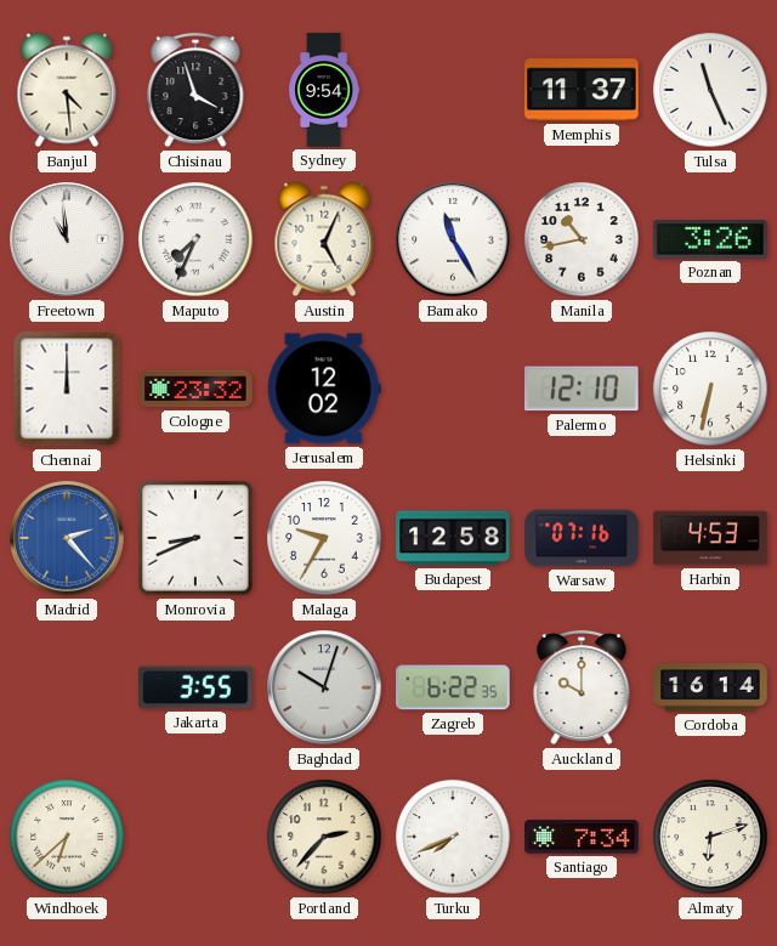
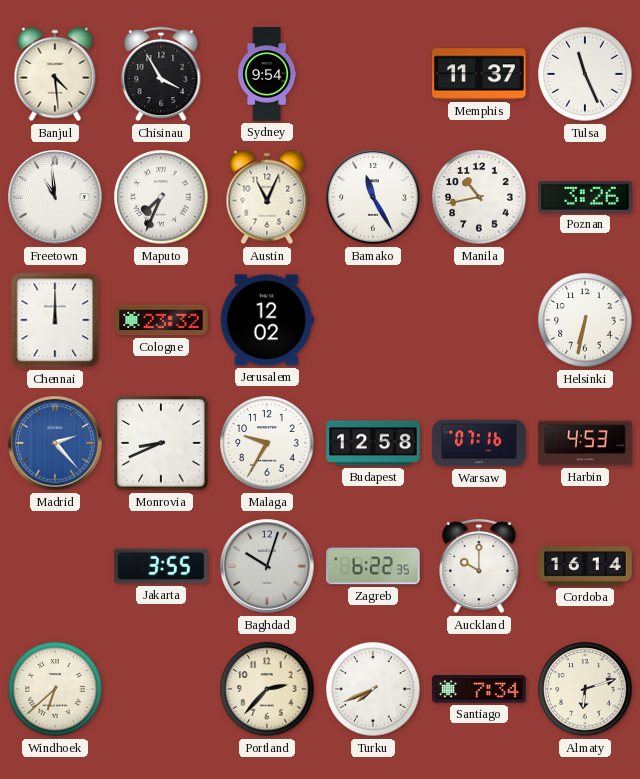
Chisinau: 3:57 -> 3:55
Austin: 5:04 -> 11:04
Palermo: 12:10 -> none
